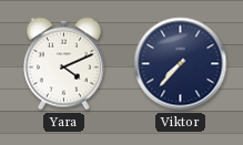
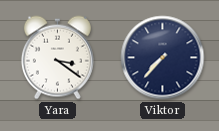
Yara: 4:11 -> 3:21
